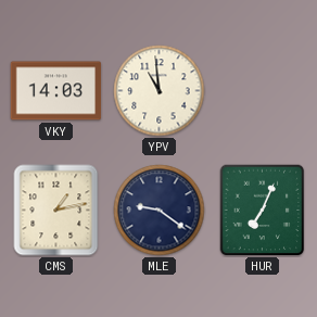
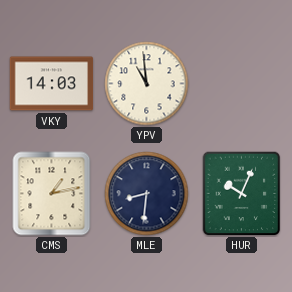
MLE: 9:21 -> 8:31
HUR: 7:04 -> 10:04
